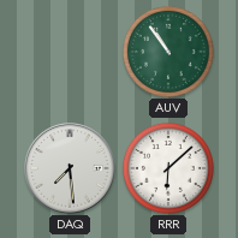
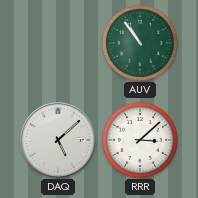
DAQ: 7:29 -> 5:08
RRR: 6:08 -> 3:08
